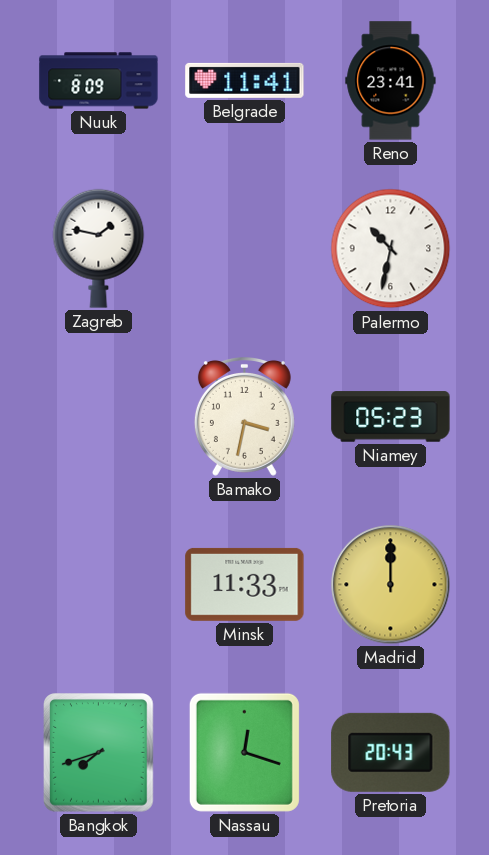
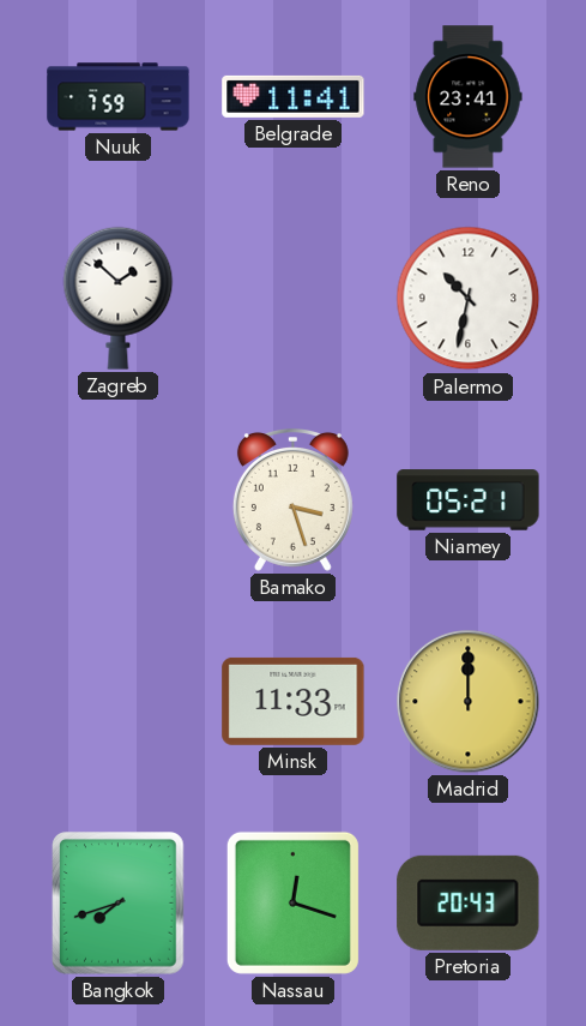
Nuuk: 8:09 -> 7:59
Zagreb: 1:47 -> 1:52
Bamako: 3:32 -> 3:27
Niamey: 05:23 -> 05:21
